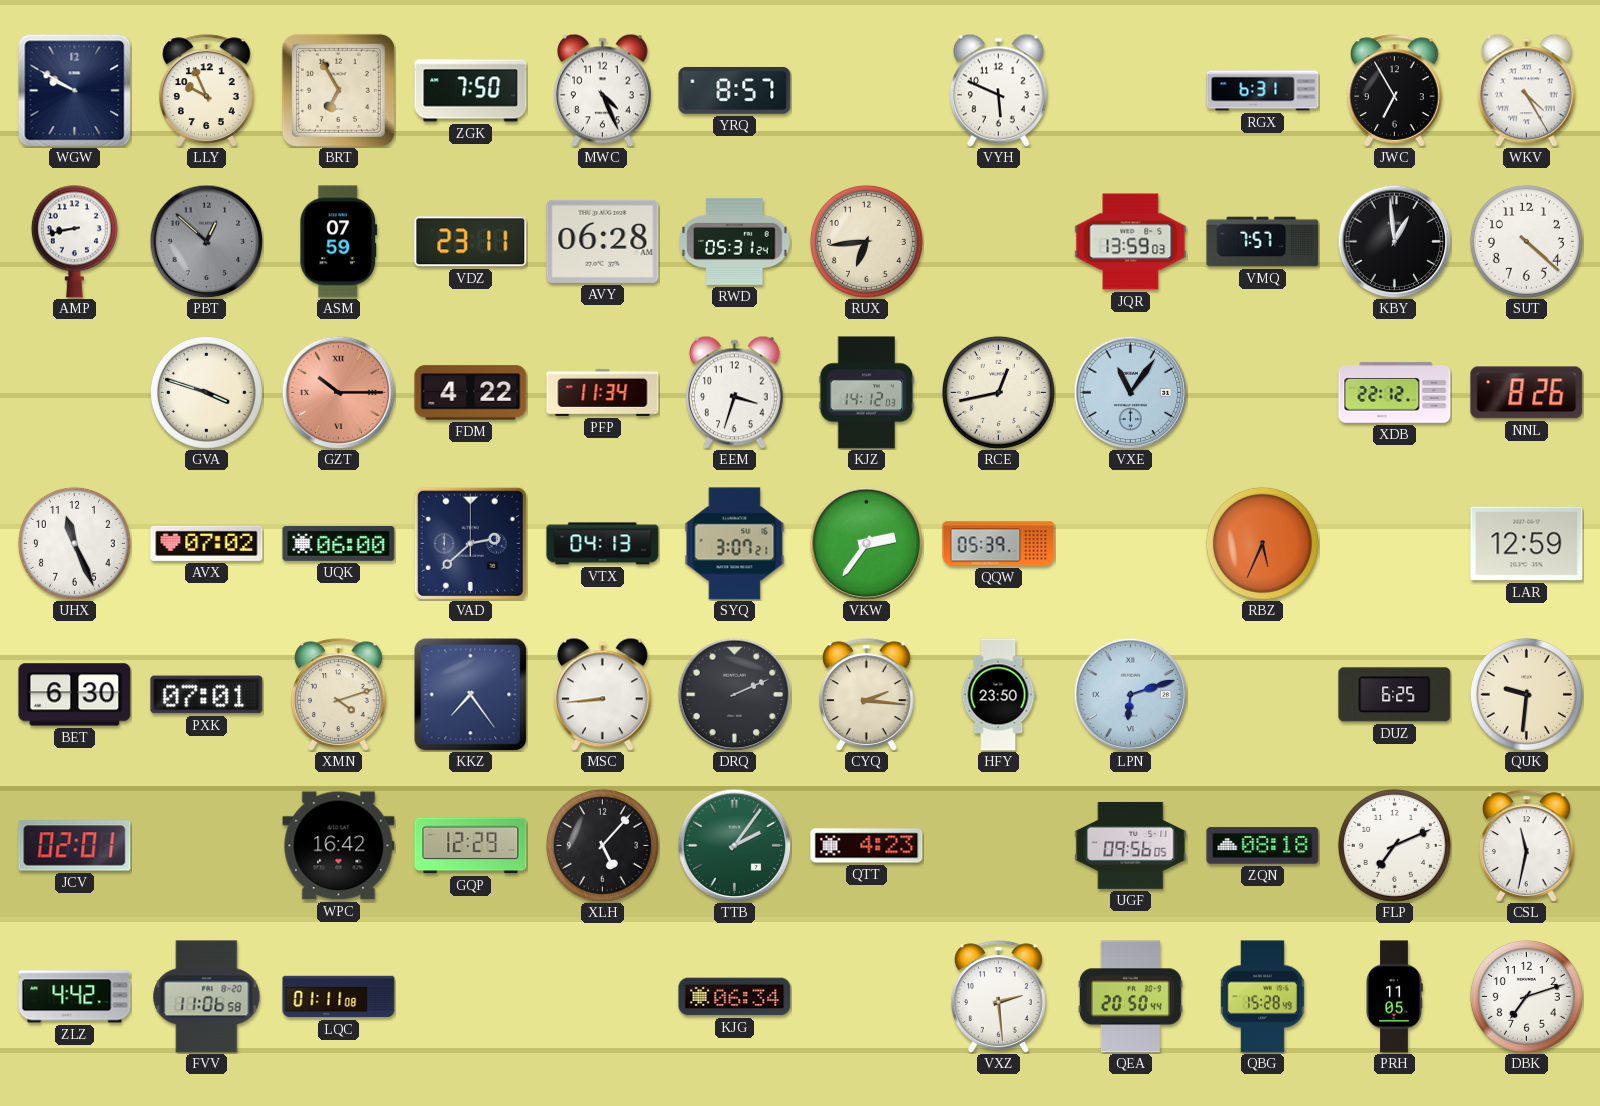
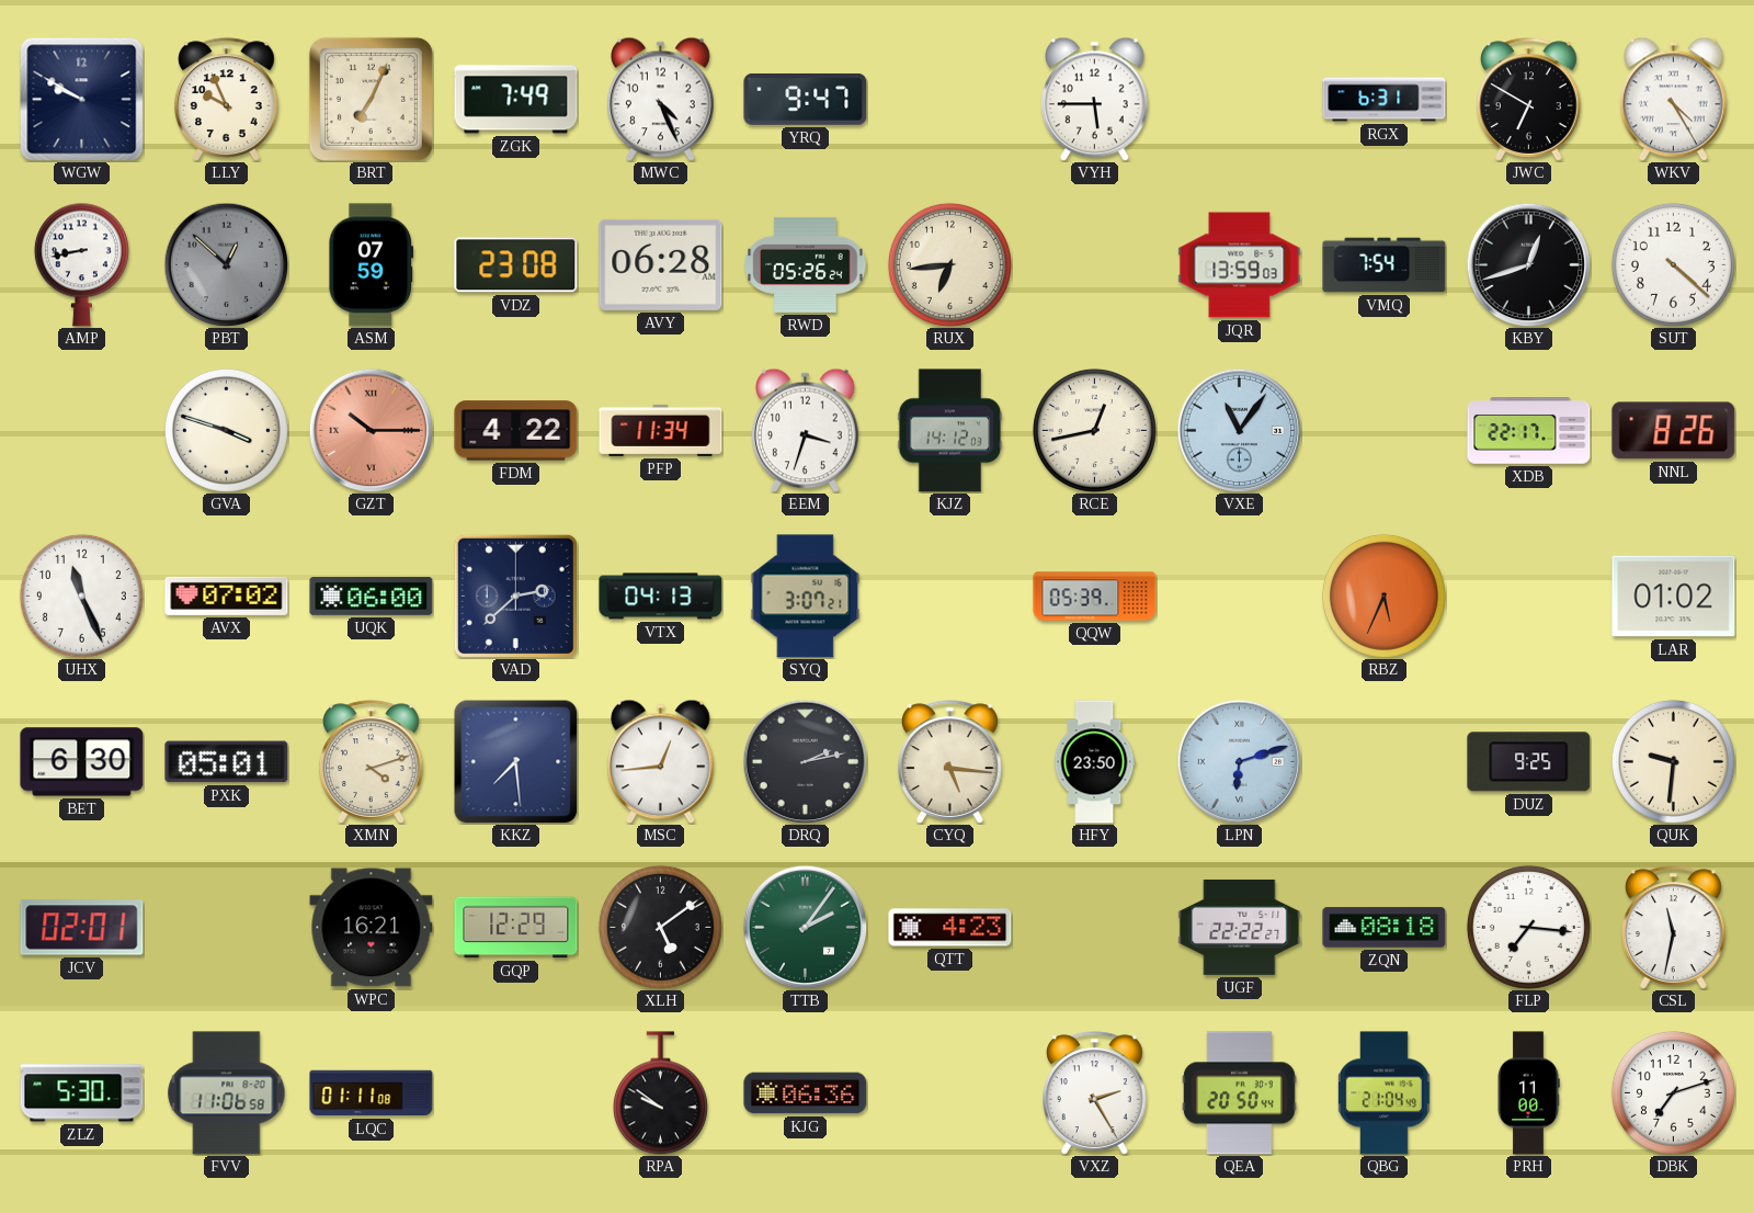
BRT: 6:55 -> 7:04
ZGK: 7:50 -> 7:49
YRQ: 8:57 -> 9:47
VYH: 5:49 -> 5:45
JWC: 6:55 -> 6:50
VDZ: 23:11 -> 23:08
RWD: 05:31 -> 05:26
VMQ: 7:57 -> 7:54
KBY: 12:59 -> 12:42
XDB: 22:12 -> 22:17
VKW: 2:36 -> none
LAR: 12:59 -> 01:02
PXK: 07:01 -> 05:01
KKZ: 7:24 -> 7:29
MSC: 8:44 -> 12:44
DRQ: 2:11 -> 2:13
CYQ: 2:16 -> 5:16
DUZ: 6:25 -> 9:25
WPC: 16:42 -> 16:21
XLH: 5:07 -> 5:09
UGF: 09:56 -> 22:22
FLP: 7:11 -> 7:16
ZLZ: 4:42 -> 5:30
RPA: none -> 9:51
KJG: 06:34 -> 06:36
VXZ: 2:29 -> 2:25
QBG: 15:28 -> 21:04
PRH: 11:05 -> 11:00
